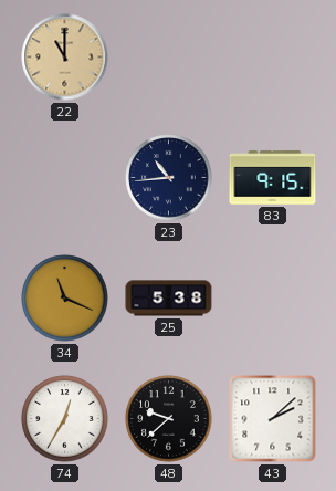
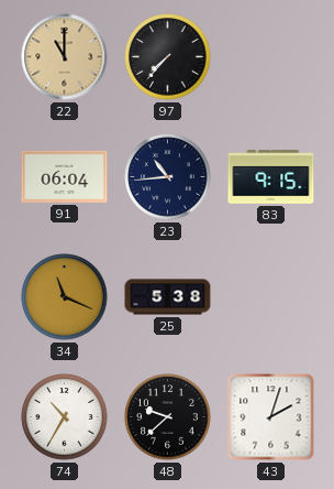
97: none -> 7:37
91: none -> 06:04
74: 12:35 -> 10:35
43: 2:08 -> 2:03
